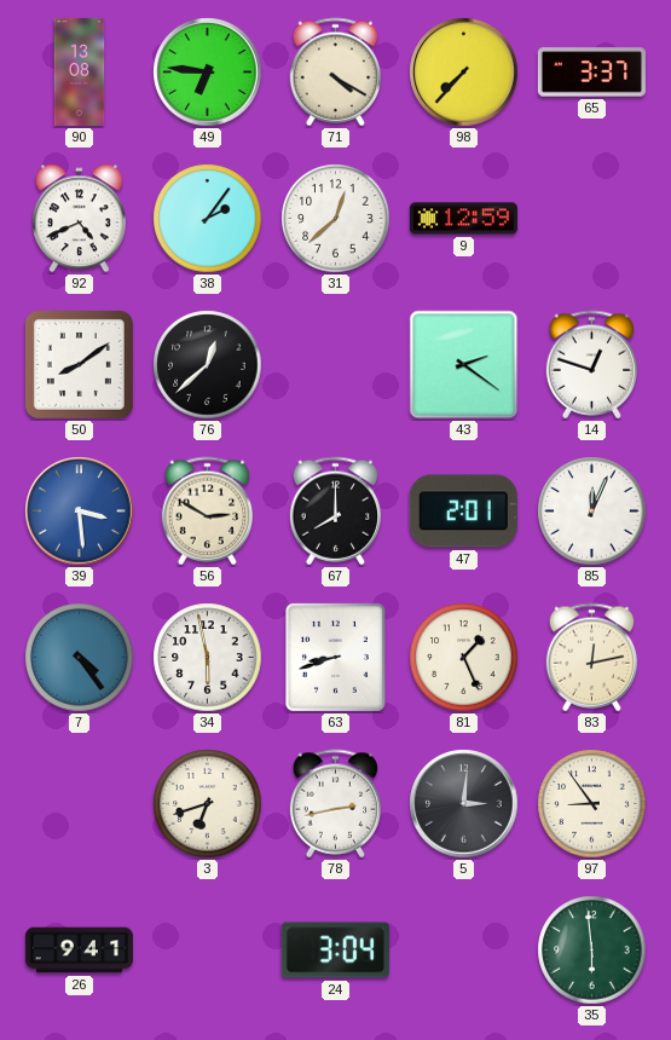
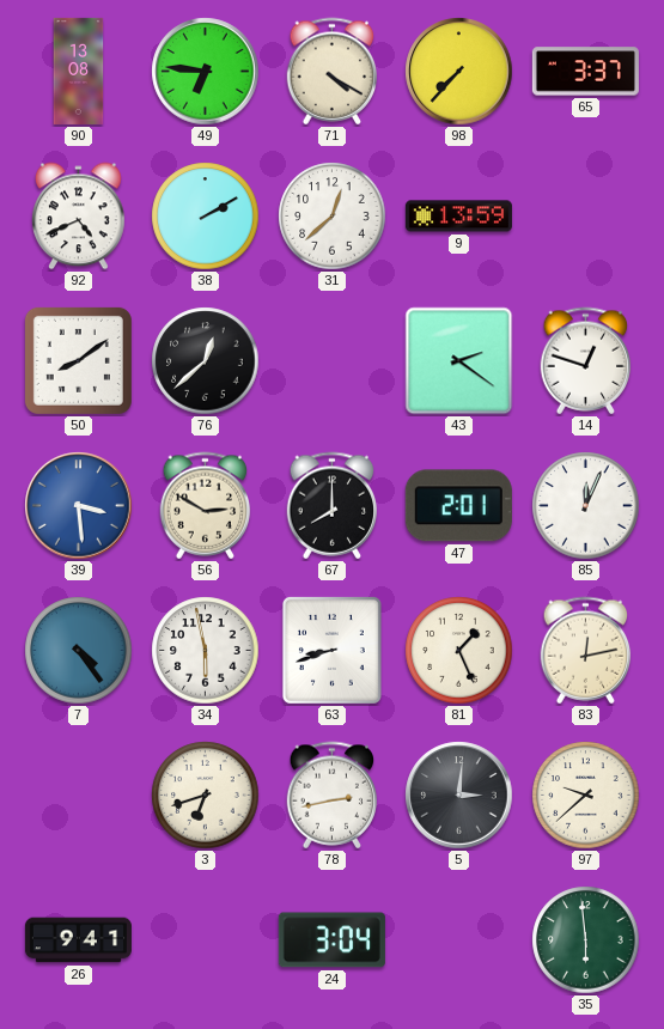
38: 2:06 -> 2:10
9: 12:59 -> 13:59
97: 8:54 -> 9:38
